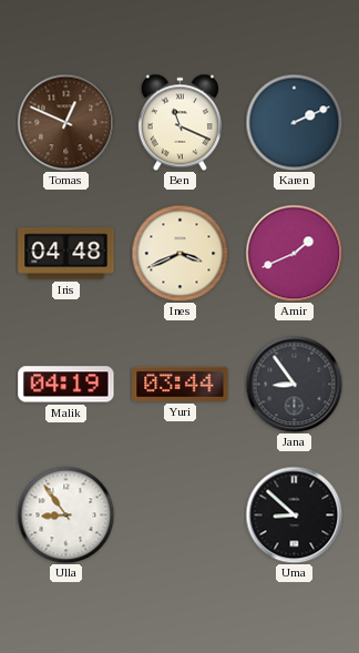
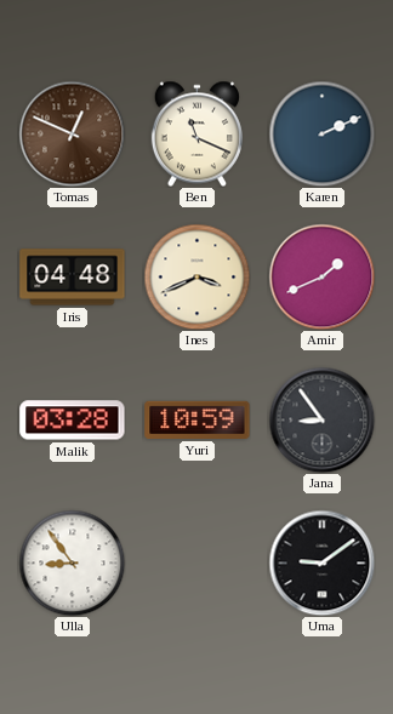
Malik: 04:19 -> 03:28
Yuri: 03:44 -> 10:59
Uma: 8:52 -> 9:09
